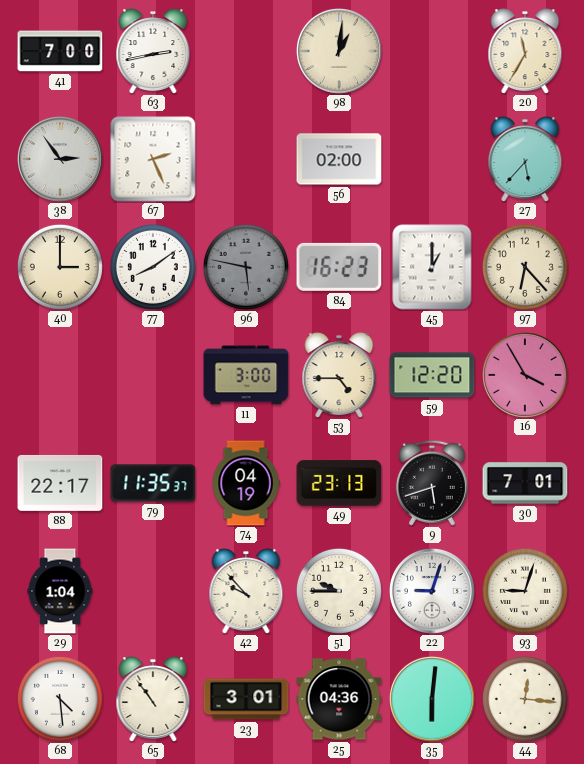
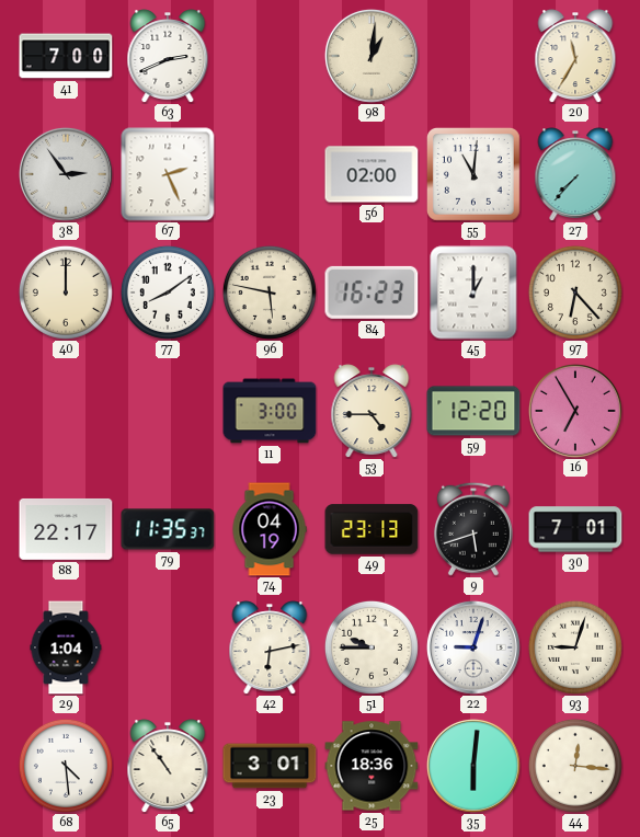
63: 2:43 -> 2:41
55: none -> 11:01
27: 5:37 -> 7:37
40: 3:00 -> 12:00
96 dial: grey -> cream
16: 3:55 -> 6:55
42: 9:53 -> 6:13
25: 04:36 -> 18:36
